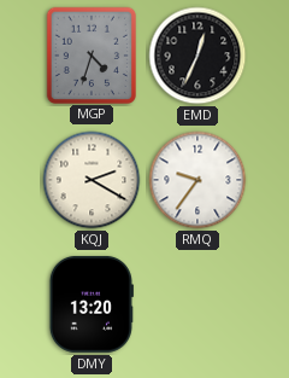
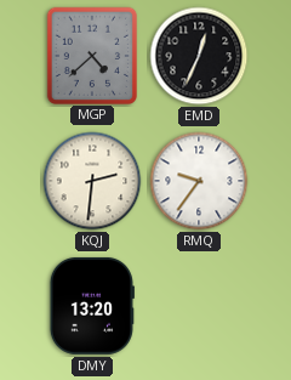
MGP: 4:33 -> 4:38
KQJ: 2:20 -> 2:31
